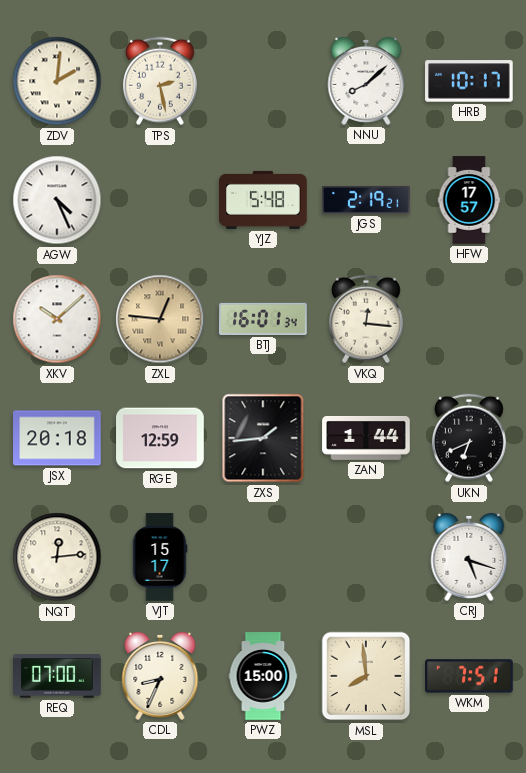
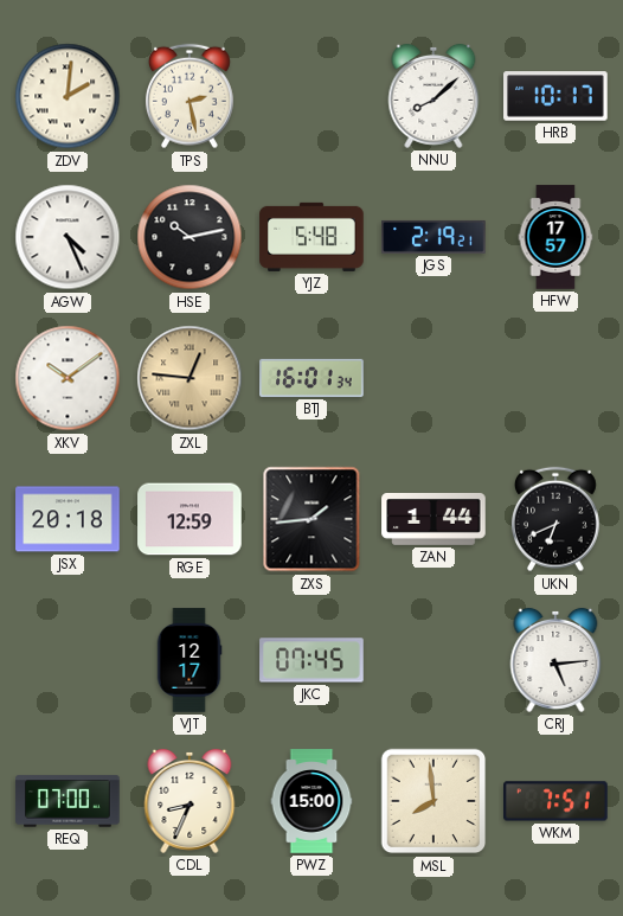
HSE: none -> 10:13
XKV: 10:08 -> 10:09
VKQ: 12:16 -> none
NQT: 12:14 -> none
VJT: 15:17 -> 12:17
JKC: none -> 07:45
CRJ: 5:18 -> 5:14
